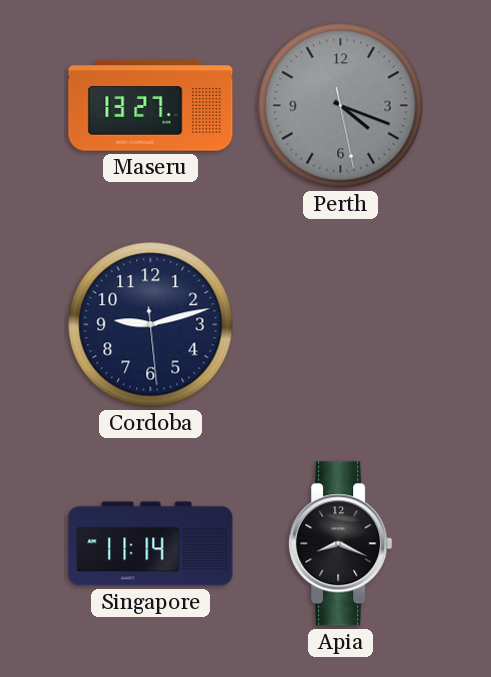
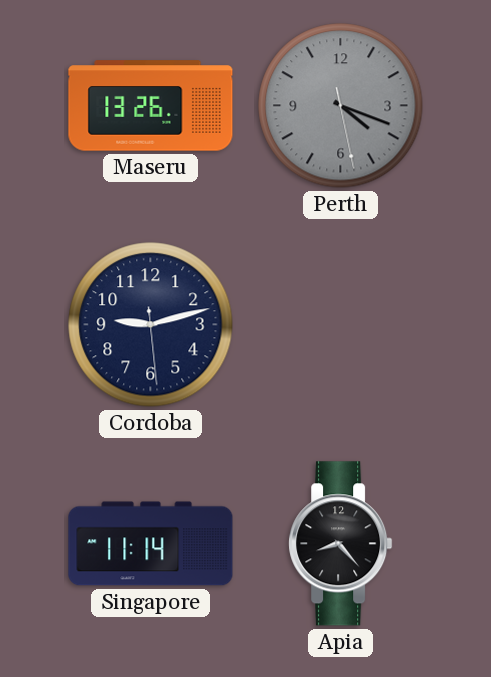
Maseru: 13:27 -> 13:26
Apia: 8:19 -> 8:23
